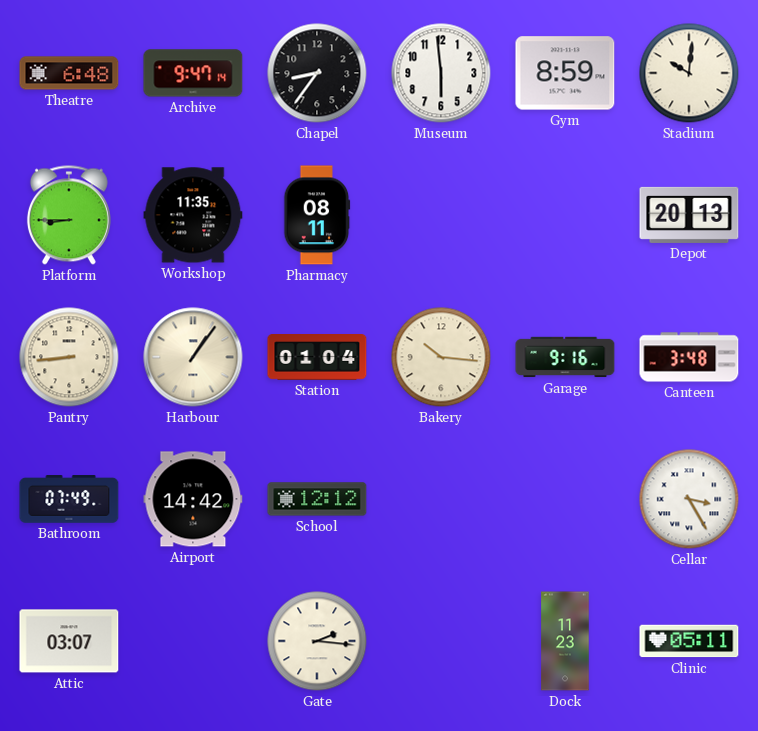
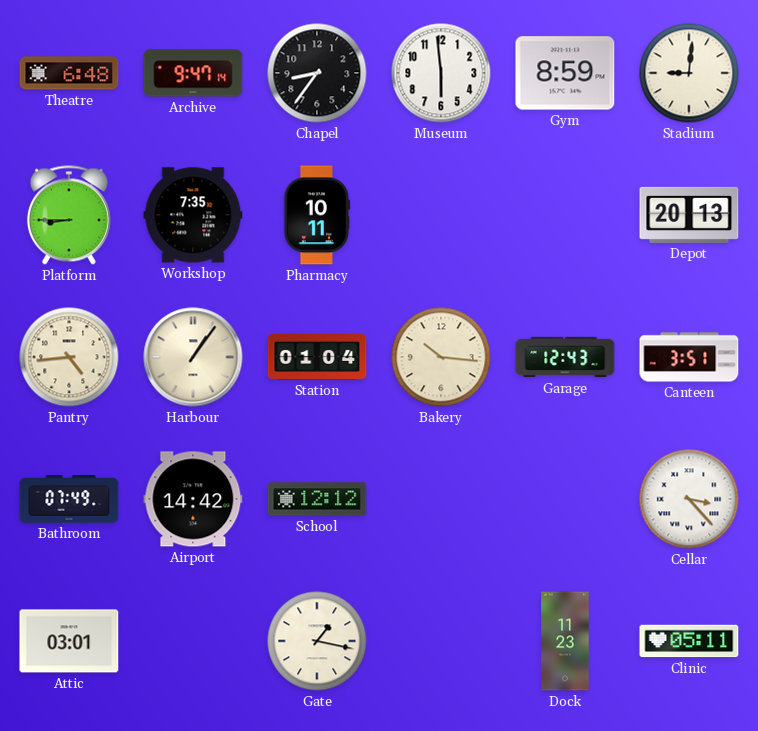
Stadium: 10:01 -> 9:01
Workshop: 11:35 -> 7:35
Pharmacy: 08:11 -> 10:11
Pantry: 8:44 -> 4:44
Garage: 9:16 -> 12:43
Canteen: 3:48 -> 3:51
Cellar: 3:25 -> 3:23
Attic: 03:07 -> 03:01
Gate: 2:16 -> 1:17
